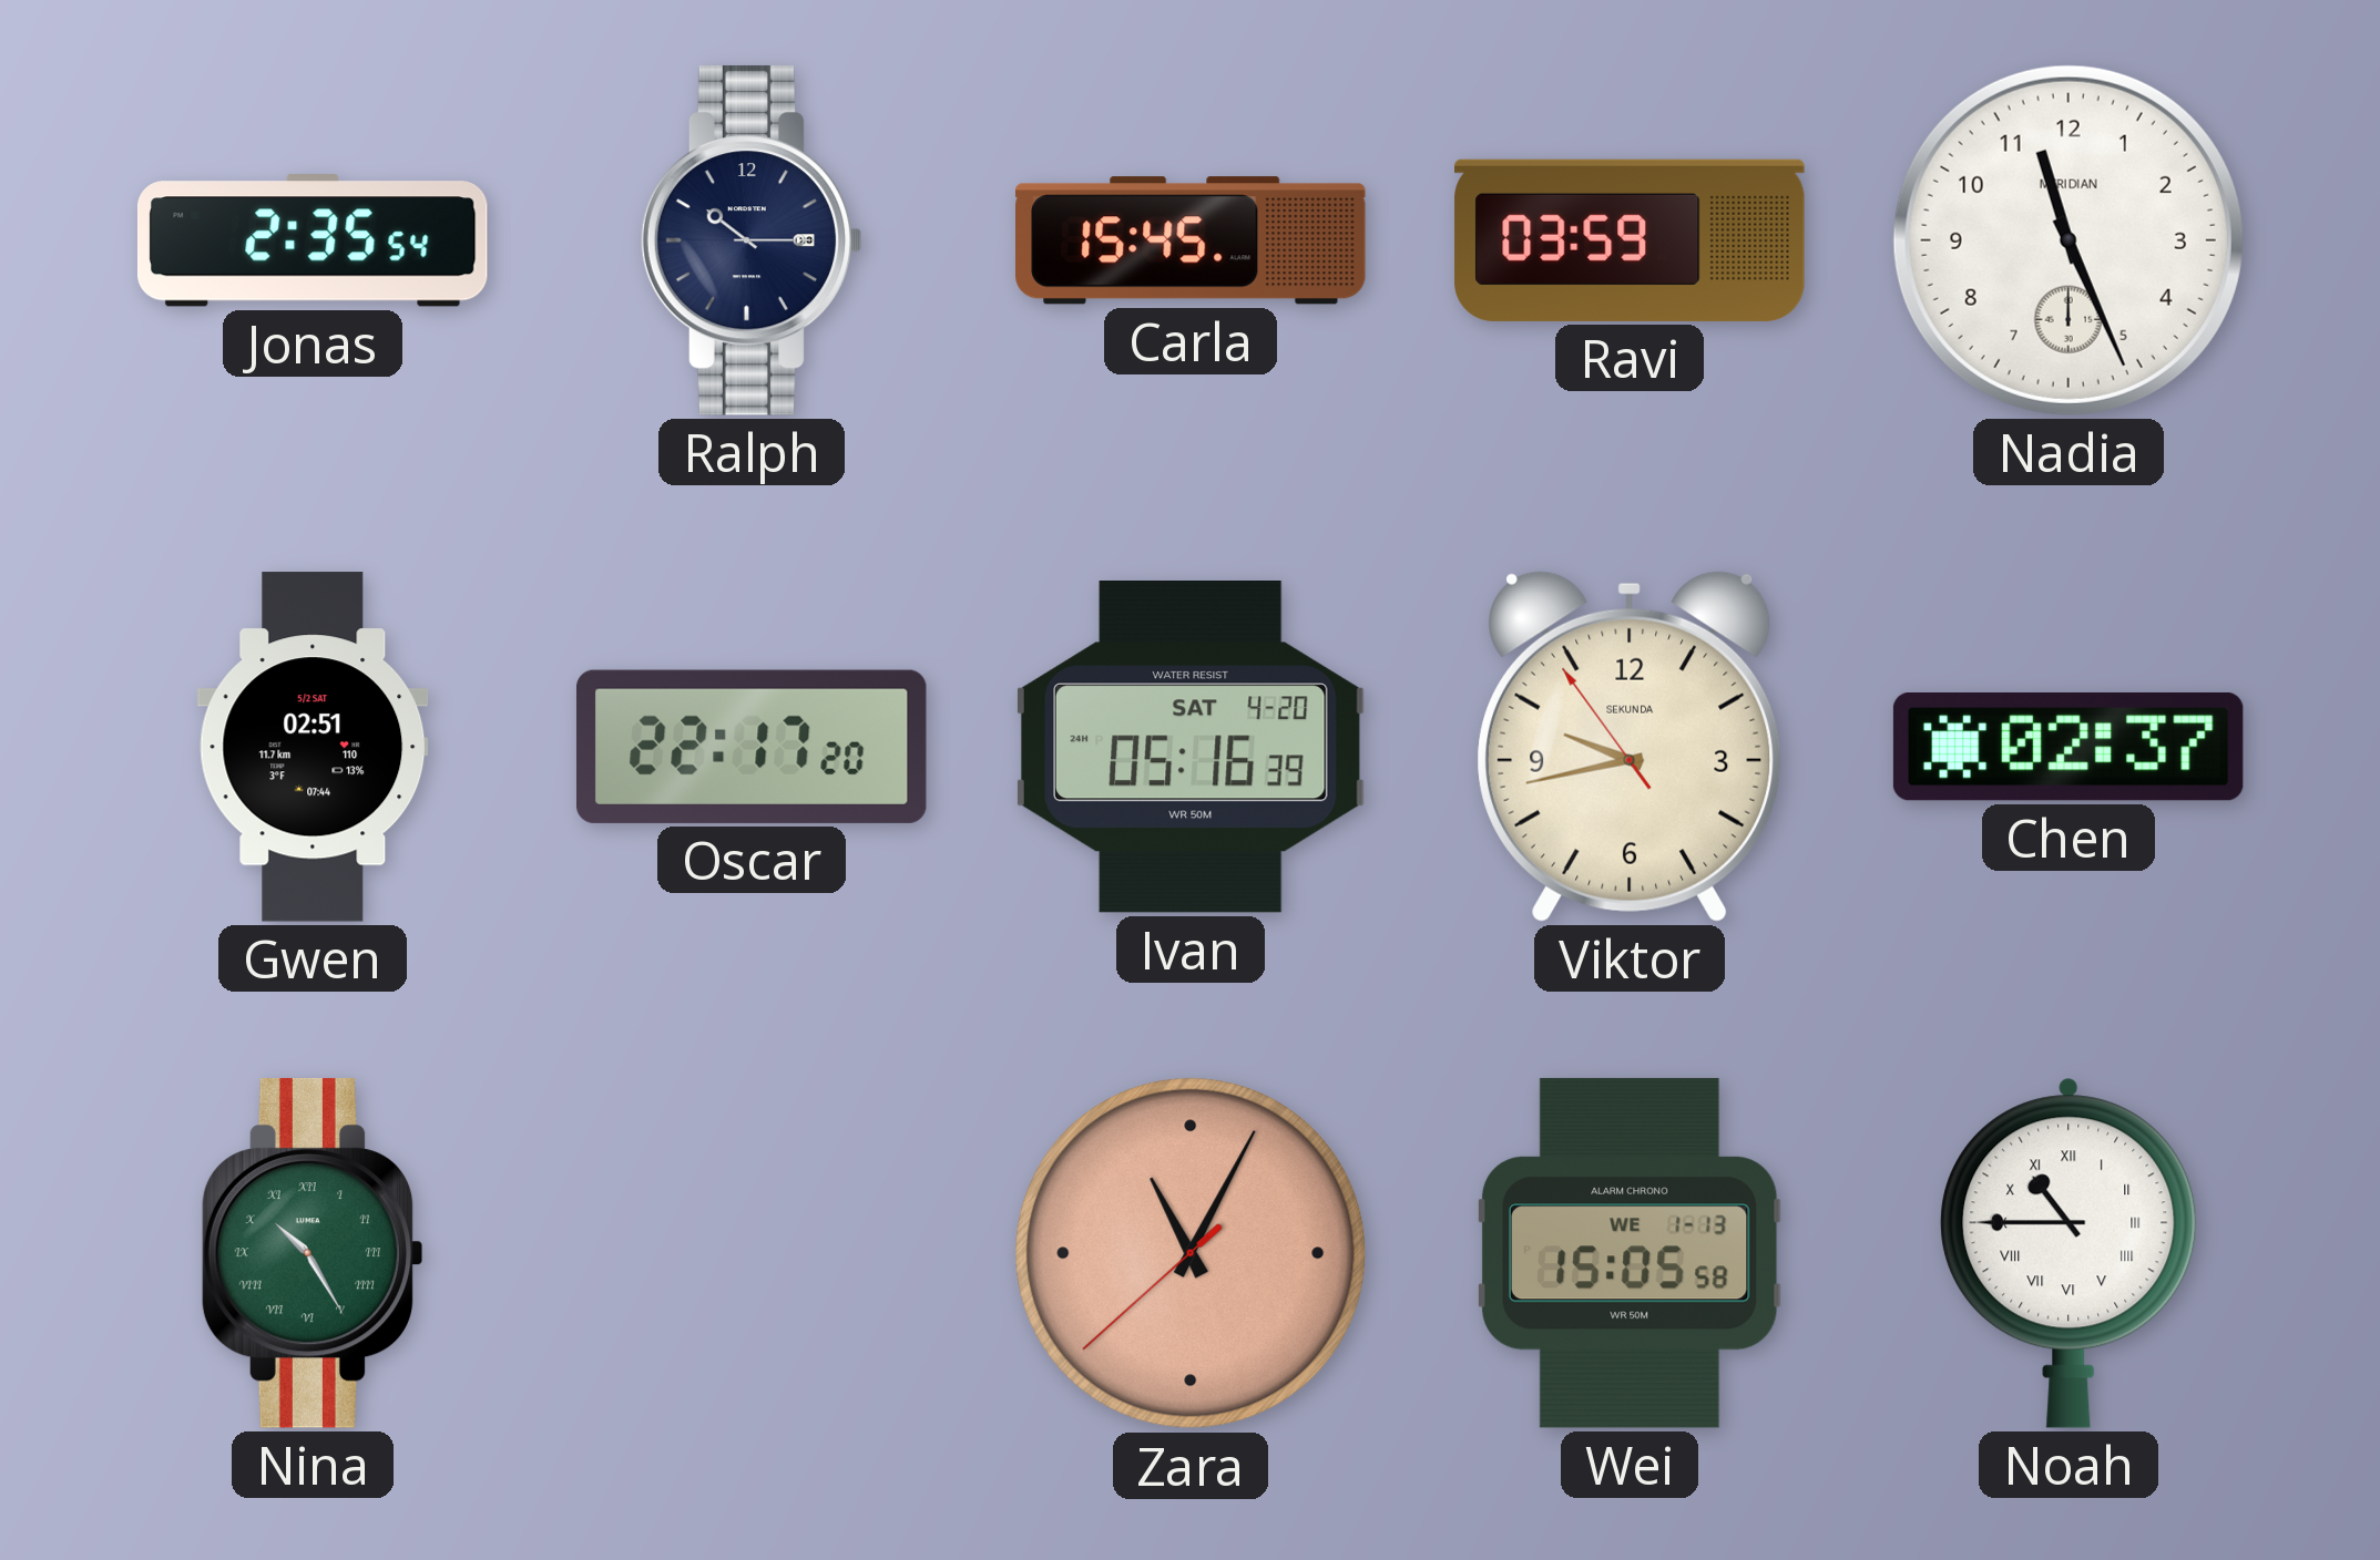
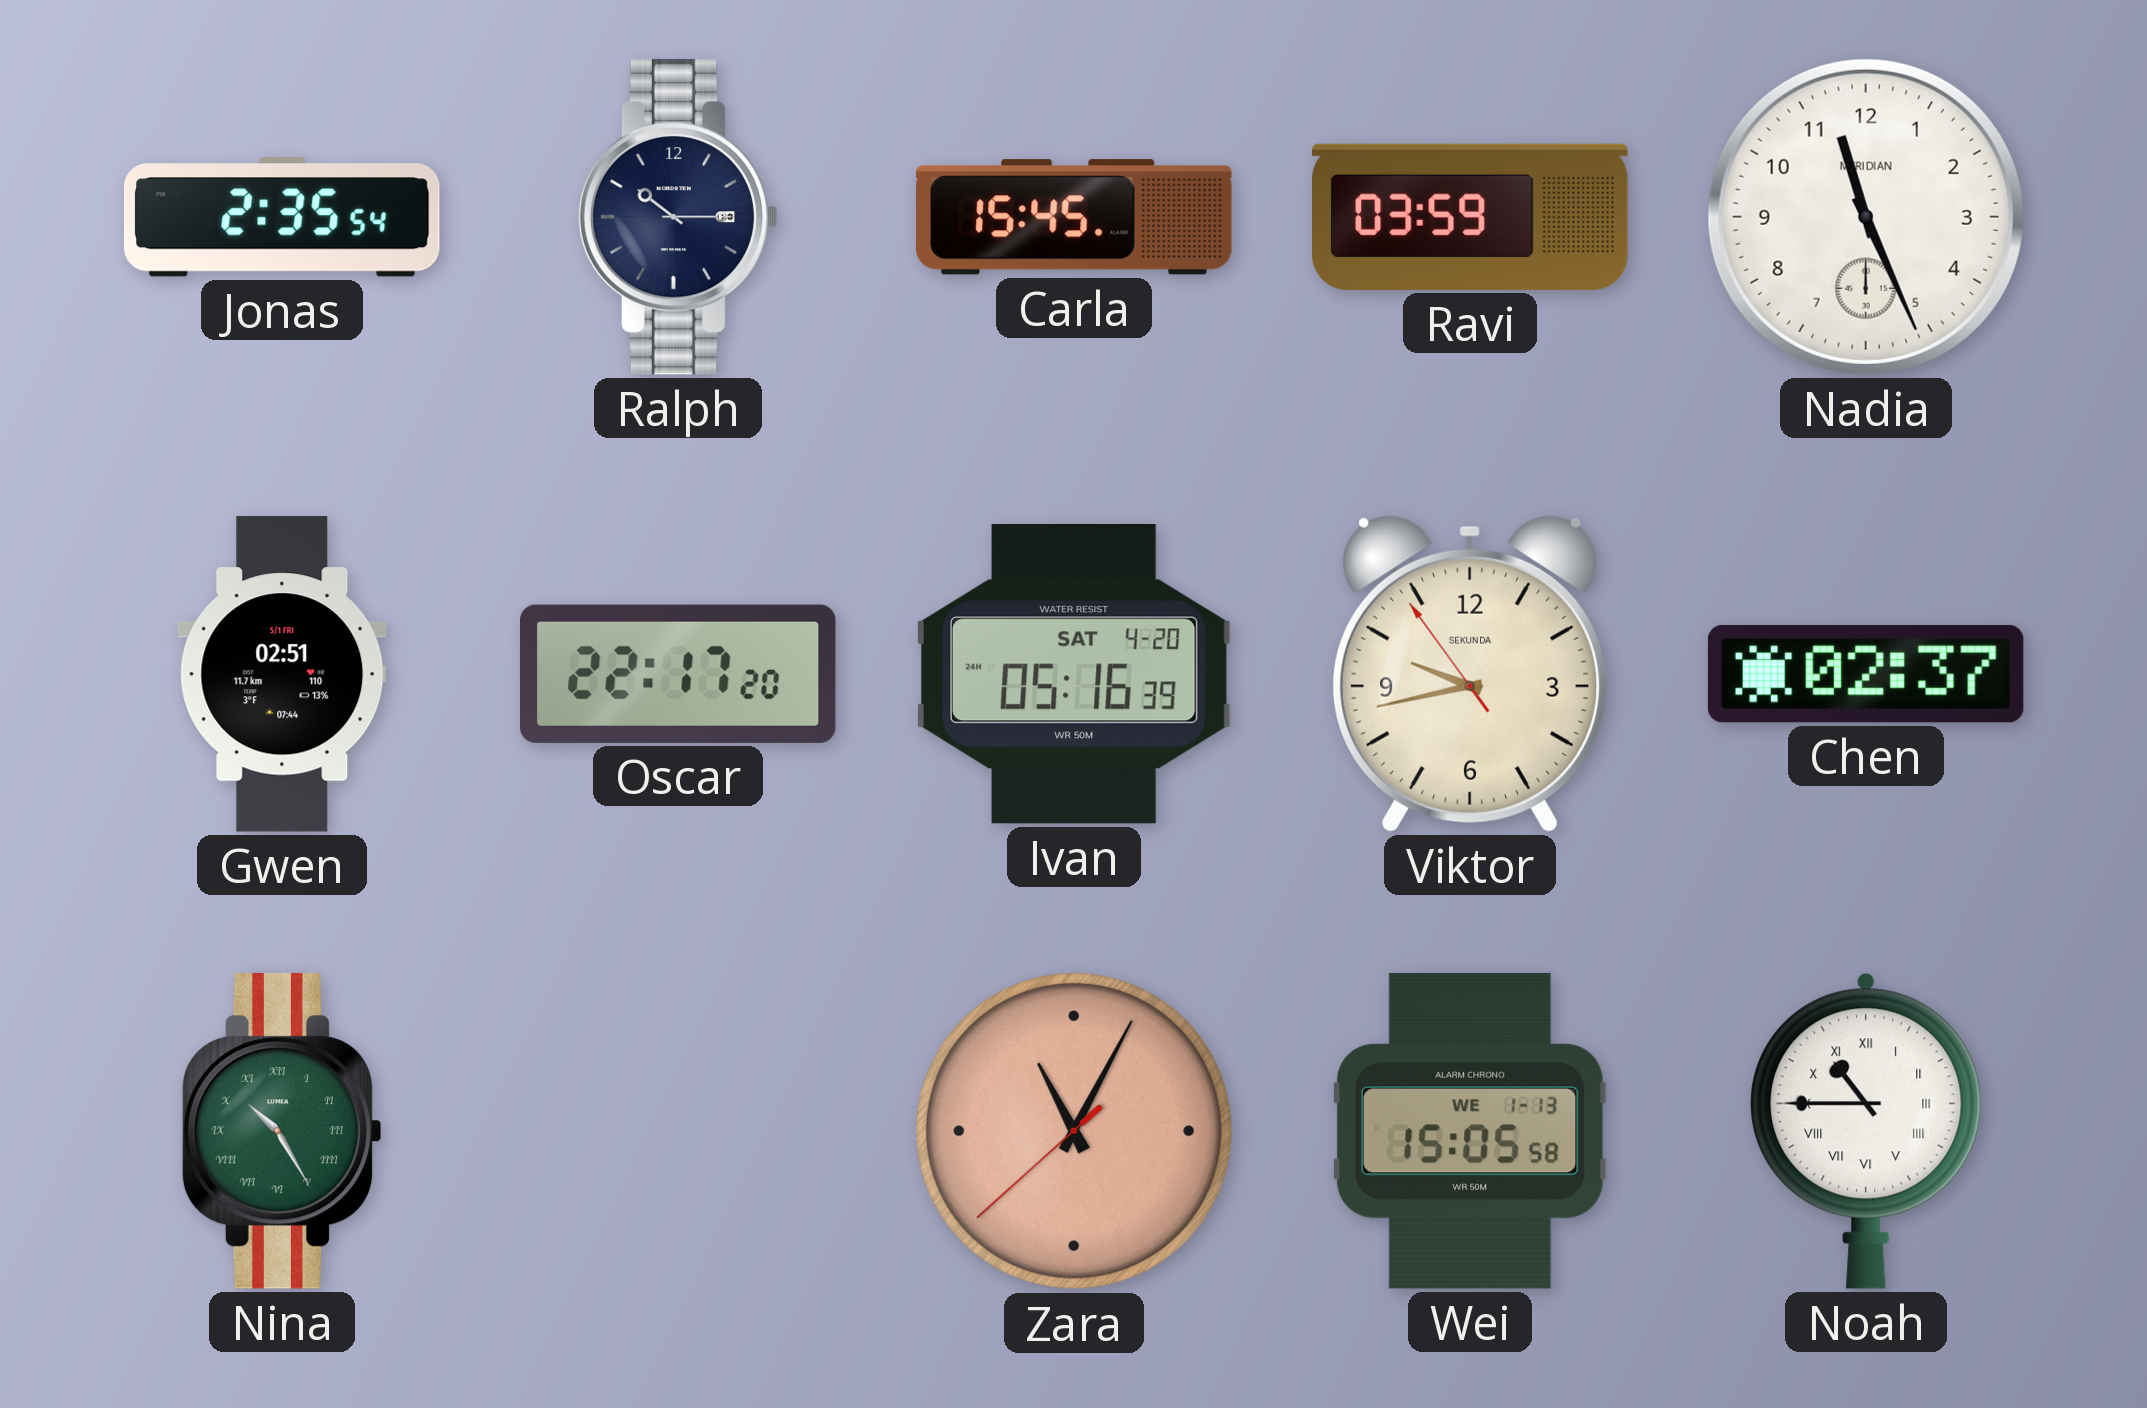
Gwen date: 5/2 SAT -> 5/1 FRI
